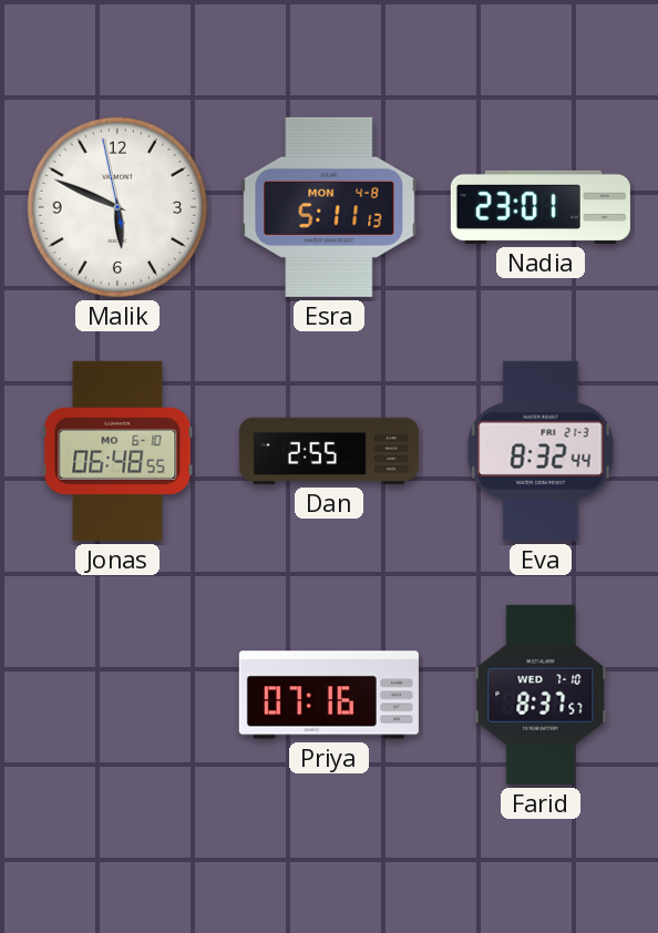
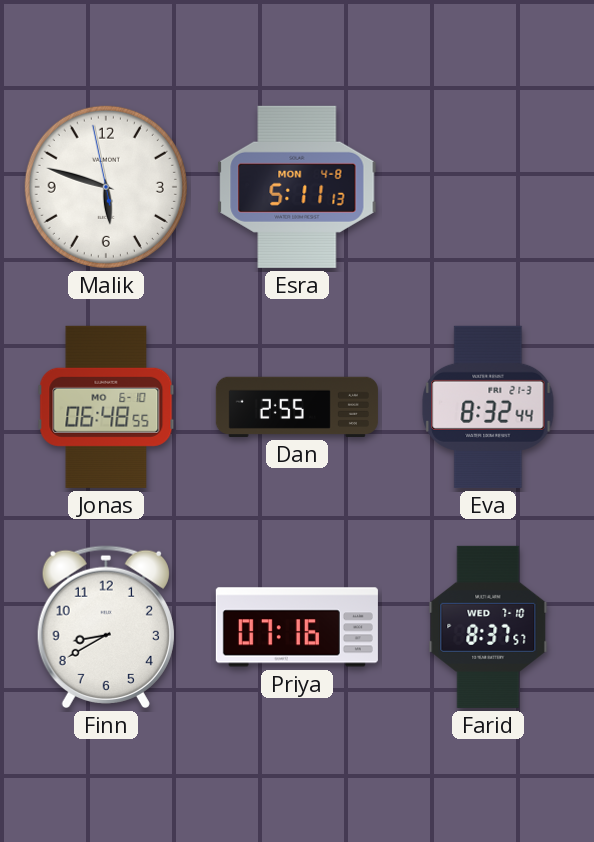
Malik: 5:48 -> 5:47
Nadia: 23:01 -> none
Finn: none -> 8:40
